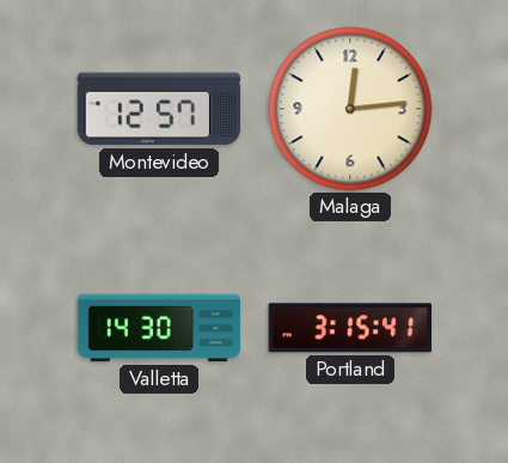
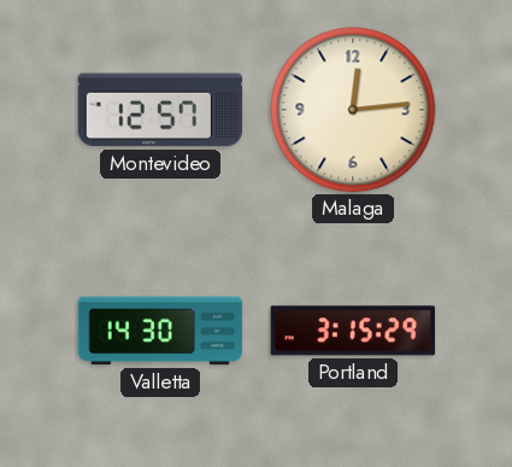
Portland: 3:15:41 -> 3:15:29
